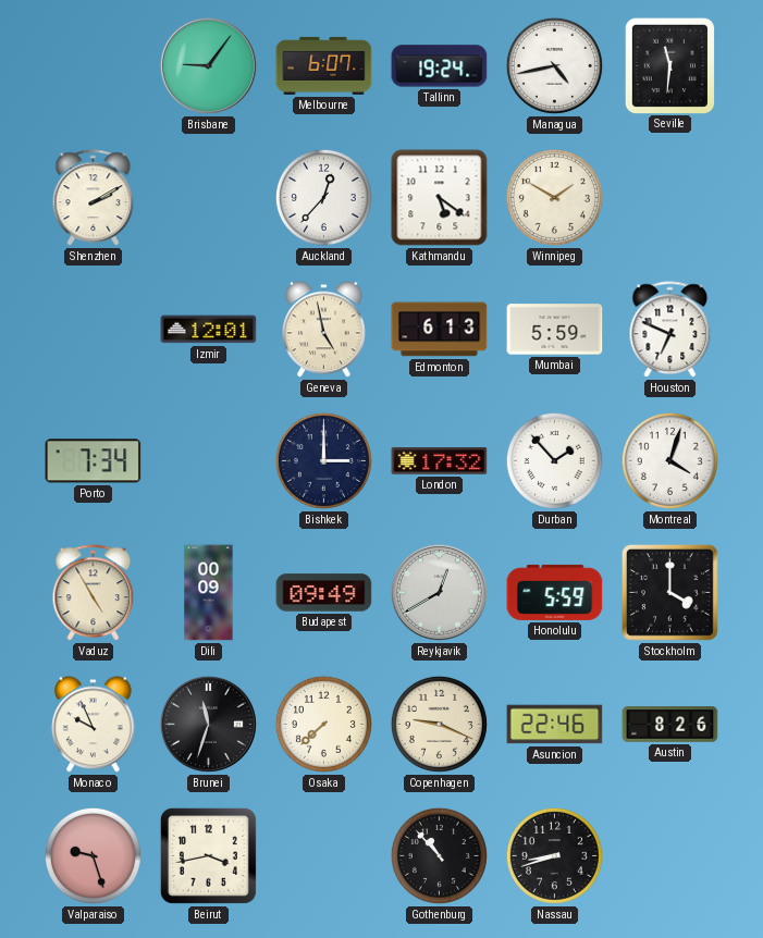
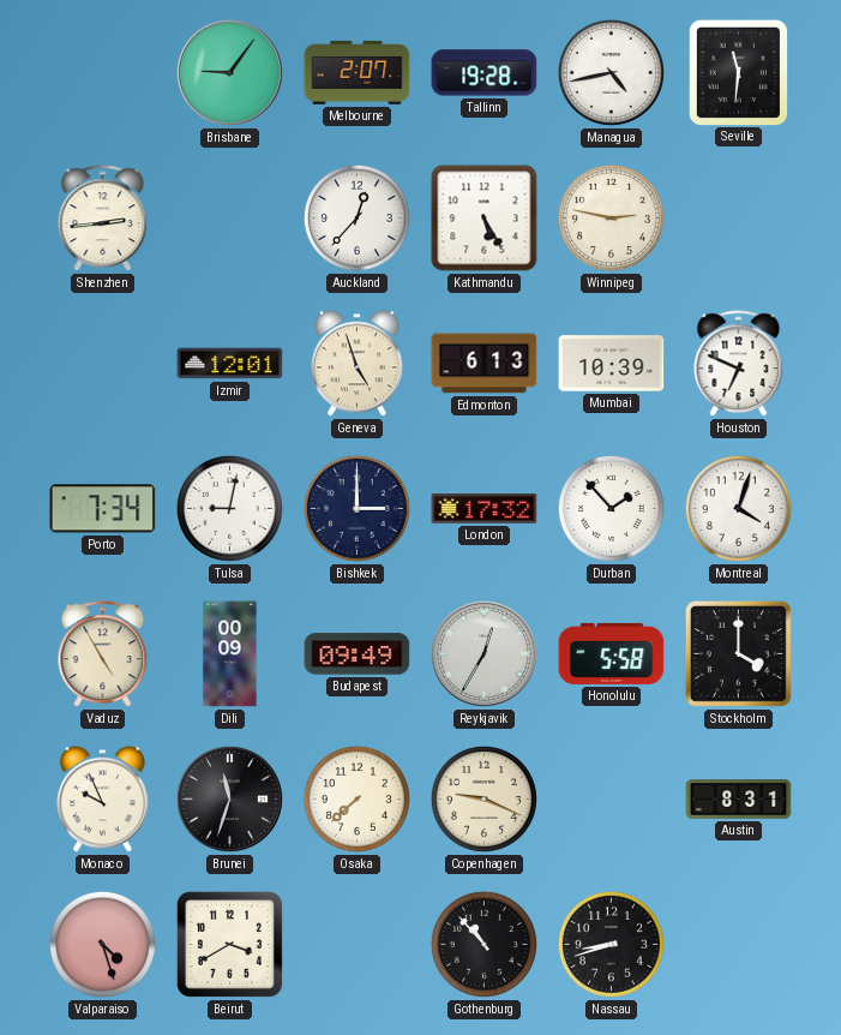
Melbourne: 6:07 -> 2:07
Tallinn: 19:24 -> 19:28
Shenzhen: 2:10 -> 2:44
Kathmandu: 5:21 -> 5:25
Winnipeg: 1:50 -> 2:47
Geneva: 4:58 -> 4:57
Mumbai: 5:59 -> 10:39
Tulsa: none -> 9:02
Reykjavik: 12:40 -> 12:35
Honolulu: 5:59 -> 5:58
Asuncion: 22:46 -> none
Austin: 8:26 -> 8:31
Valparaiso: 9:27 -> 4:27
Beirut: 3:43 -> 3:40
